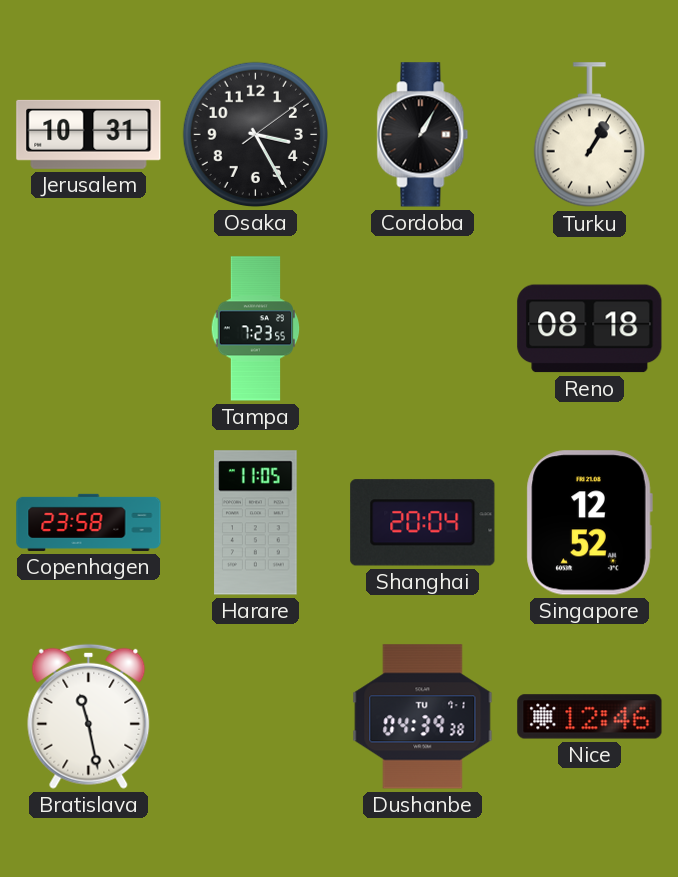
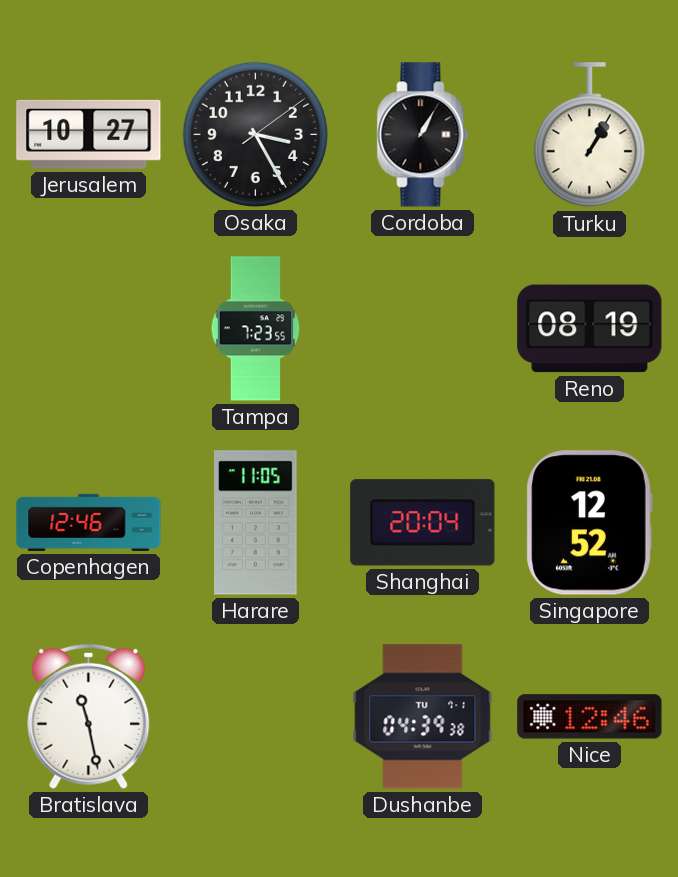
Jerusalem: 10:31 -> 10:27
Reno: 08:18 -> 08:19
Copenhagen: 23:58 -> 12:46
